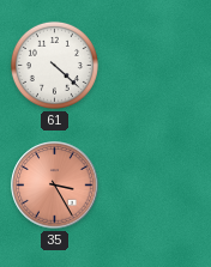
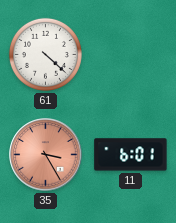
11: none -> 6:01
